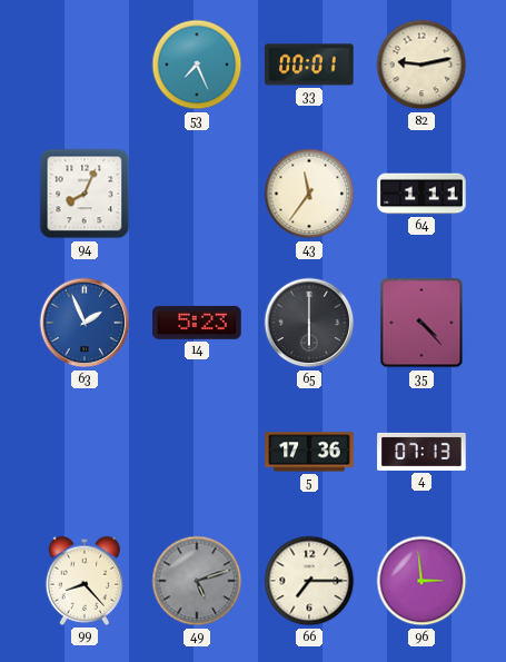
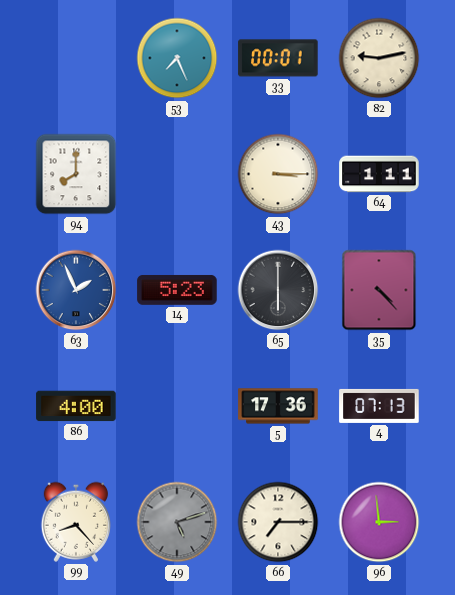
94: 8:04 -> 8:00
43: 11:36 -> 3:15
86: none -> 4:00
